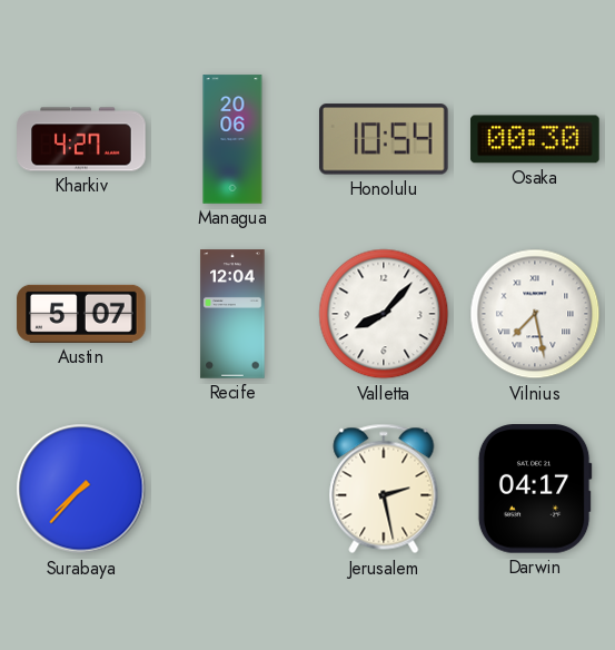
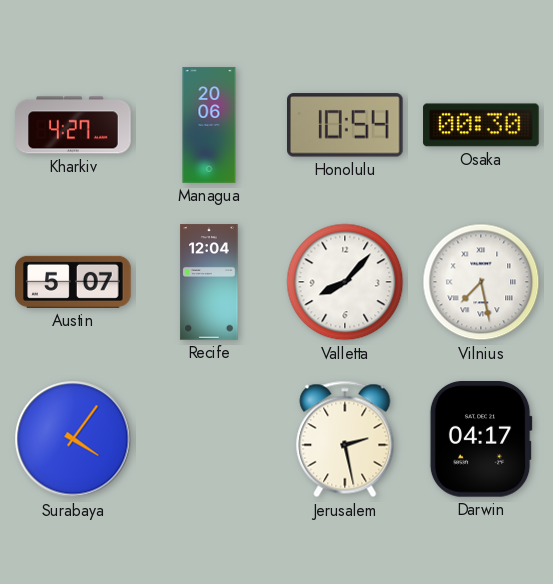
Surabaya: 7:37 -> 4:06
